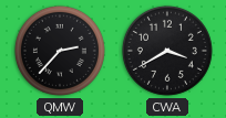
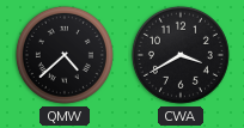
QMW: 2:37 -> 4:38
